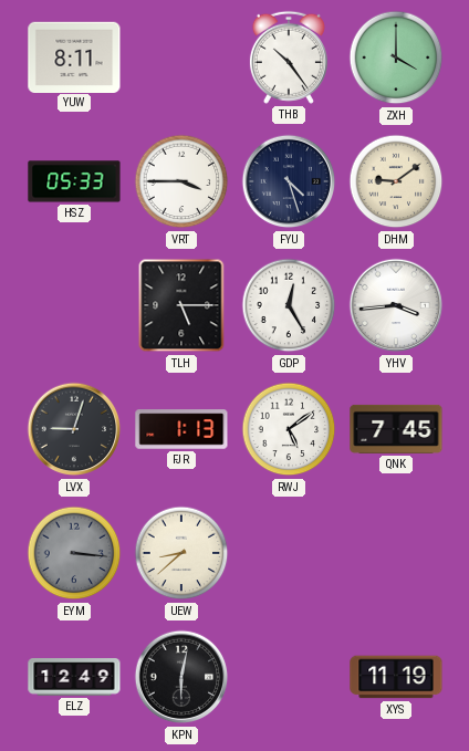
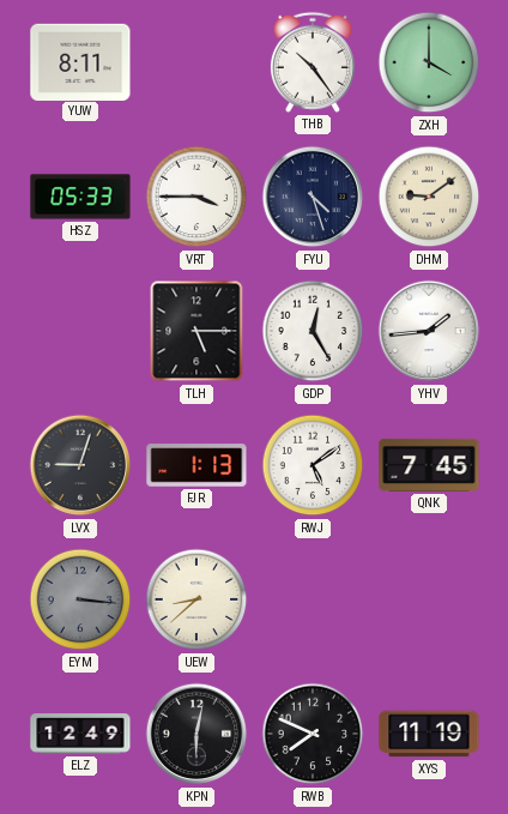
YHV: 3:44 -> 1:44
RWB: none -> 7:49
